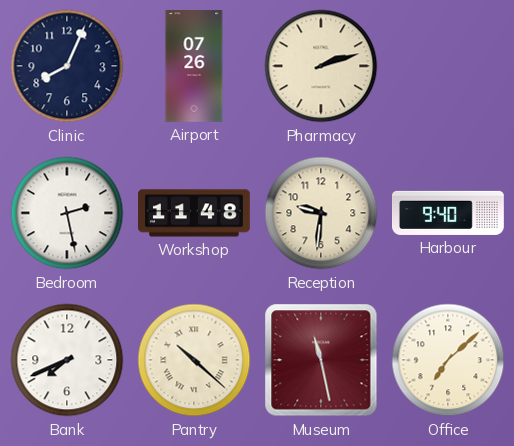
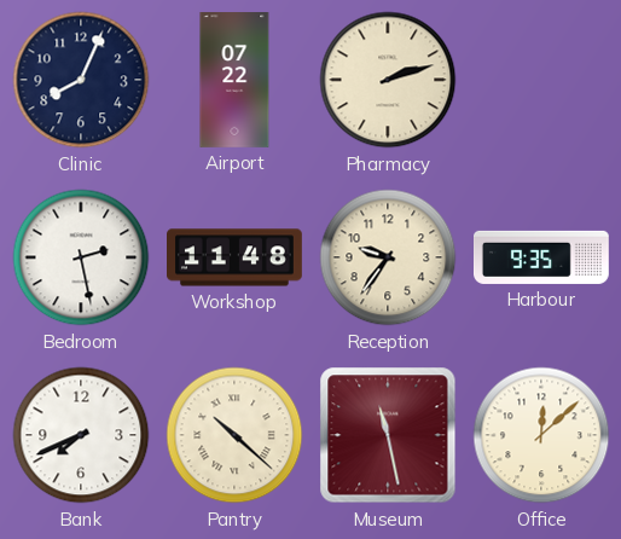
Airport: 07:26 -> 07:22
Reception: 9:31 -> 9:36
Harbour: 9:40 -> 9:35
Office: 7:08 -> 12:08
